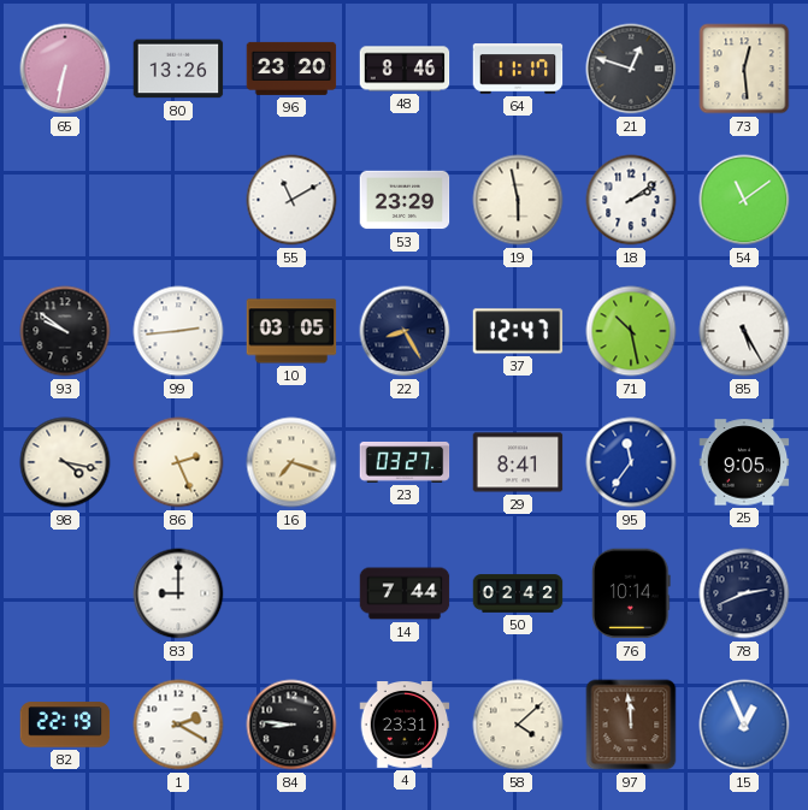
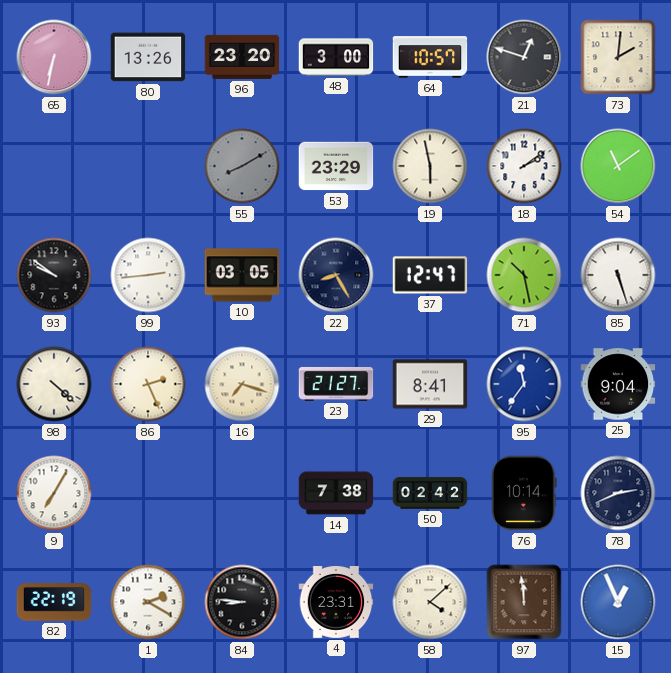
48: 8:46 -> 3:00
64: 11:17 -> 10:57
73: 12:29 -> 2:01
55: 11:10 -> 8:10
55 dial: white -> grey
85: 5:25 -> 5:27
98: 4:17 -> 4:22
23: 03:27 -> 21:27
25: 9:05 -> 9:04
9: none -> 7:05
83: 9:00 -> none
14: 7:44 -> 7:38
